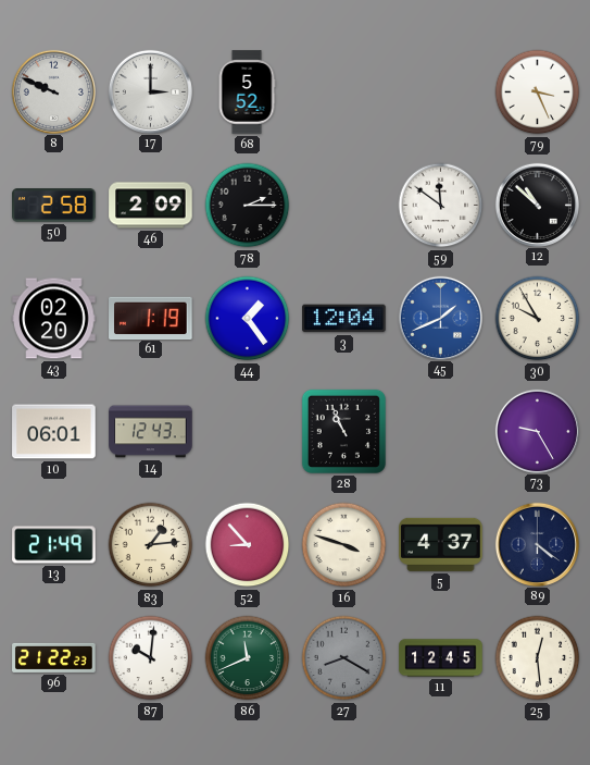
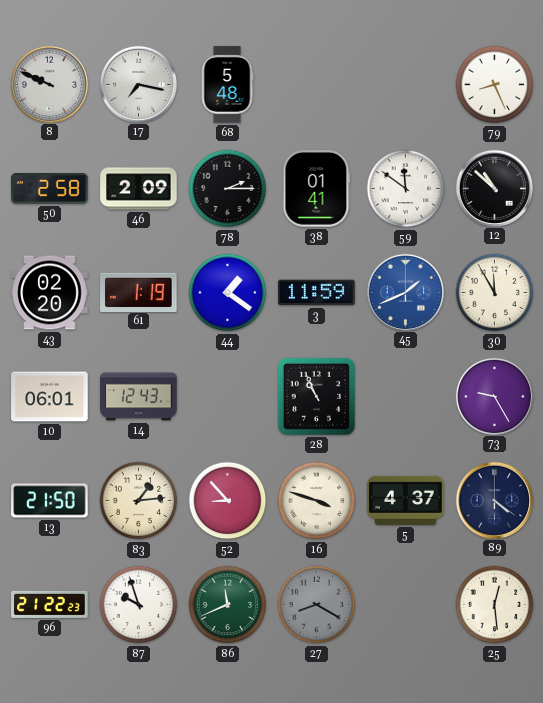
17: 3:00 -> 7:17
68: 5:52 -> 5:48
79: 3:26 -> 8:26
38: none -> 01:41
44: 1:24 -> 1:21
3: 12:04 -> 11:59
30: 9:55 -> 11:55
13: 21:49 -> 21:50
87: 10:01 -> 9:57
11: 12:45 -> none
